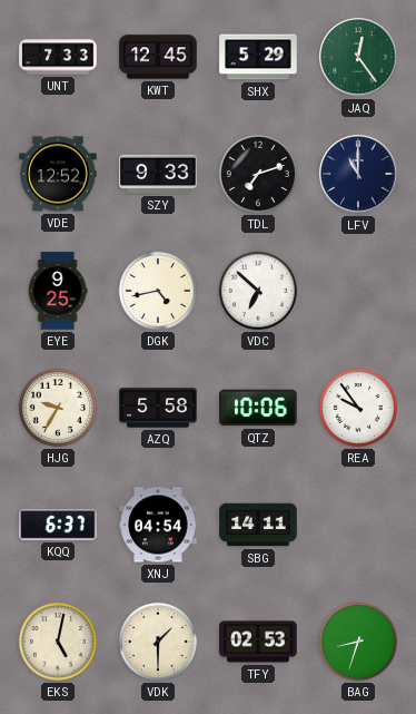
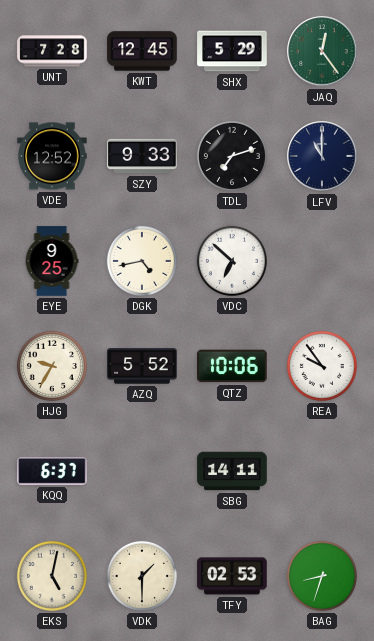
UNT: 7:33 -> 7:28
AZQ: 5:58 -> 5:52
XNJ: 04:54 -> none
